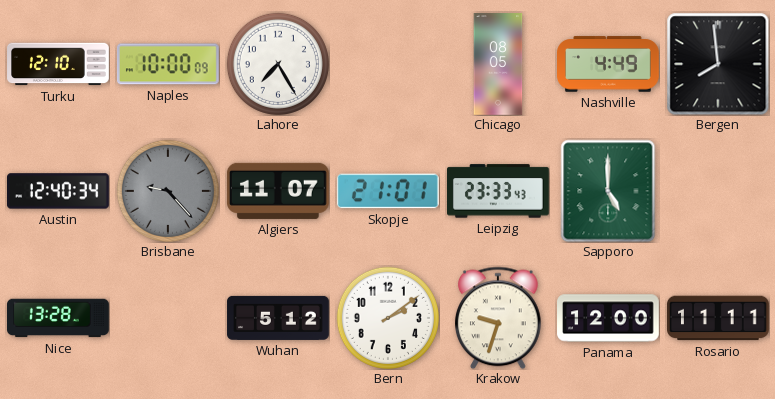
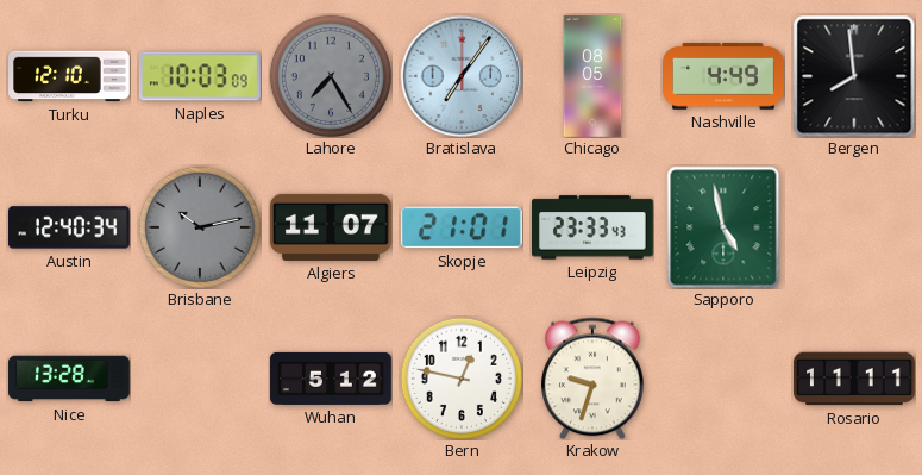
Naples: 10:00 -> 10:03
Lahore dial: white -> grey
Bratislava: none -> 7:06
Brisbane: 9:23 -> 10:13
Sapporo: 5:00 -> 4:58
Bern: 2:09 -> 12:47
Panama: 12:00 -> none
